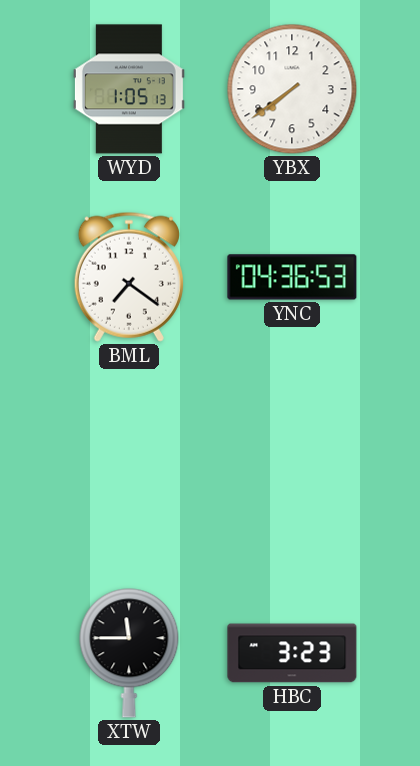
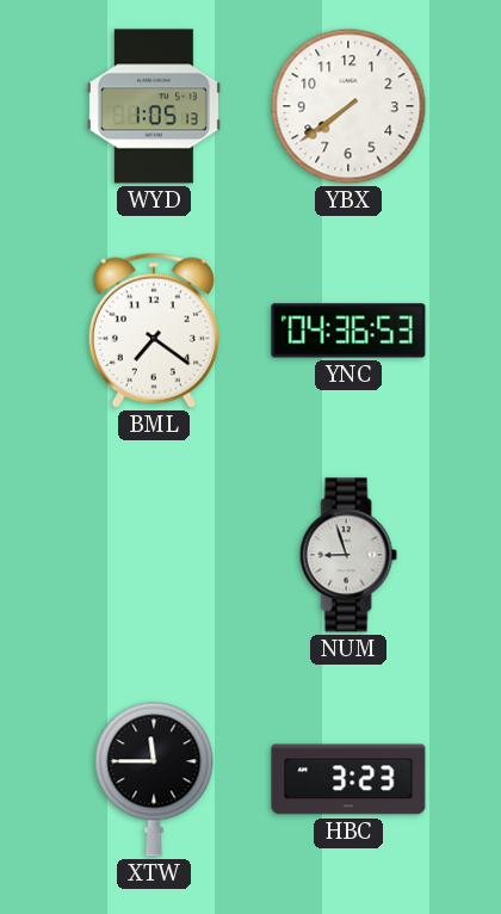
NUM: none -> 8:57
